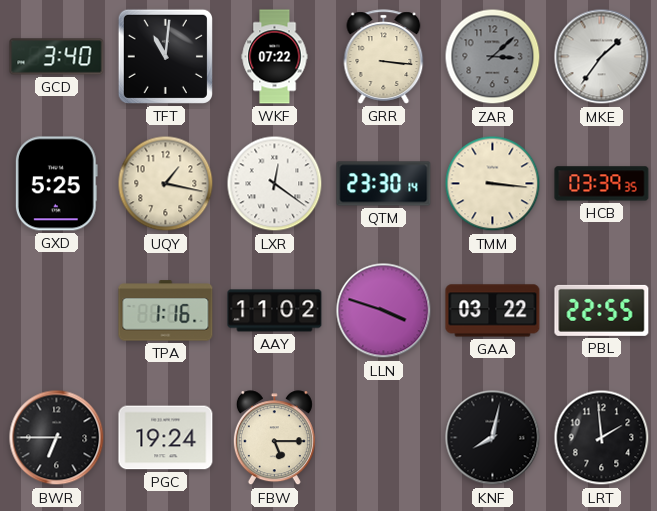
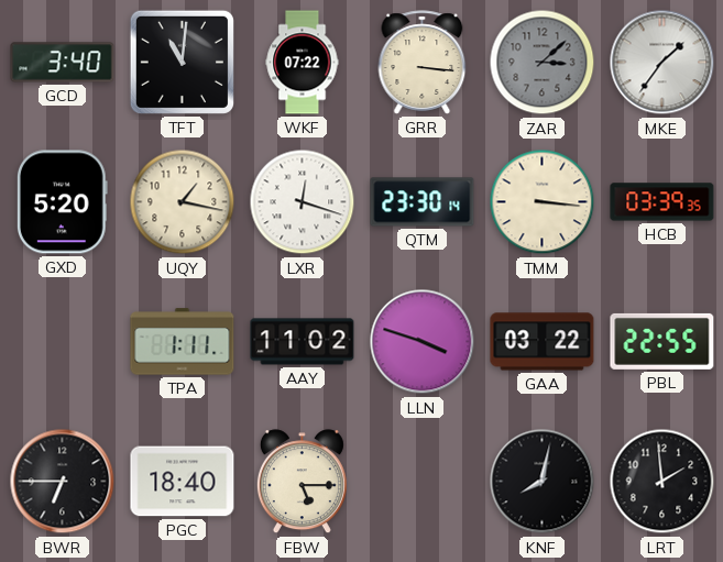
GXD: 5:25 -> 5:20
LXR: 12:21 -> 12:18
TPA: 1:16 -> 1:11
PGC: 19:24 -> 18:40
